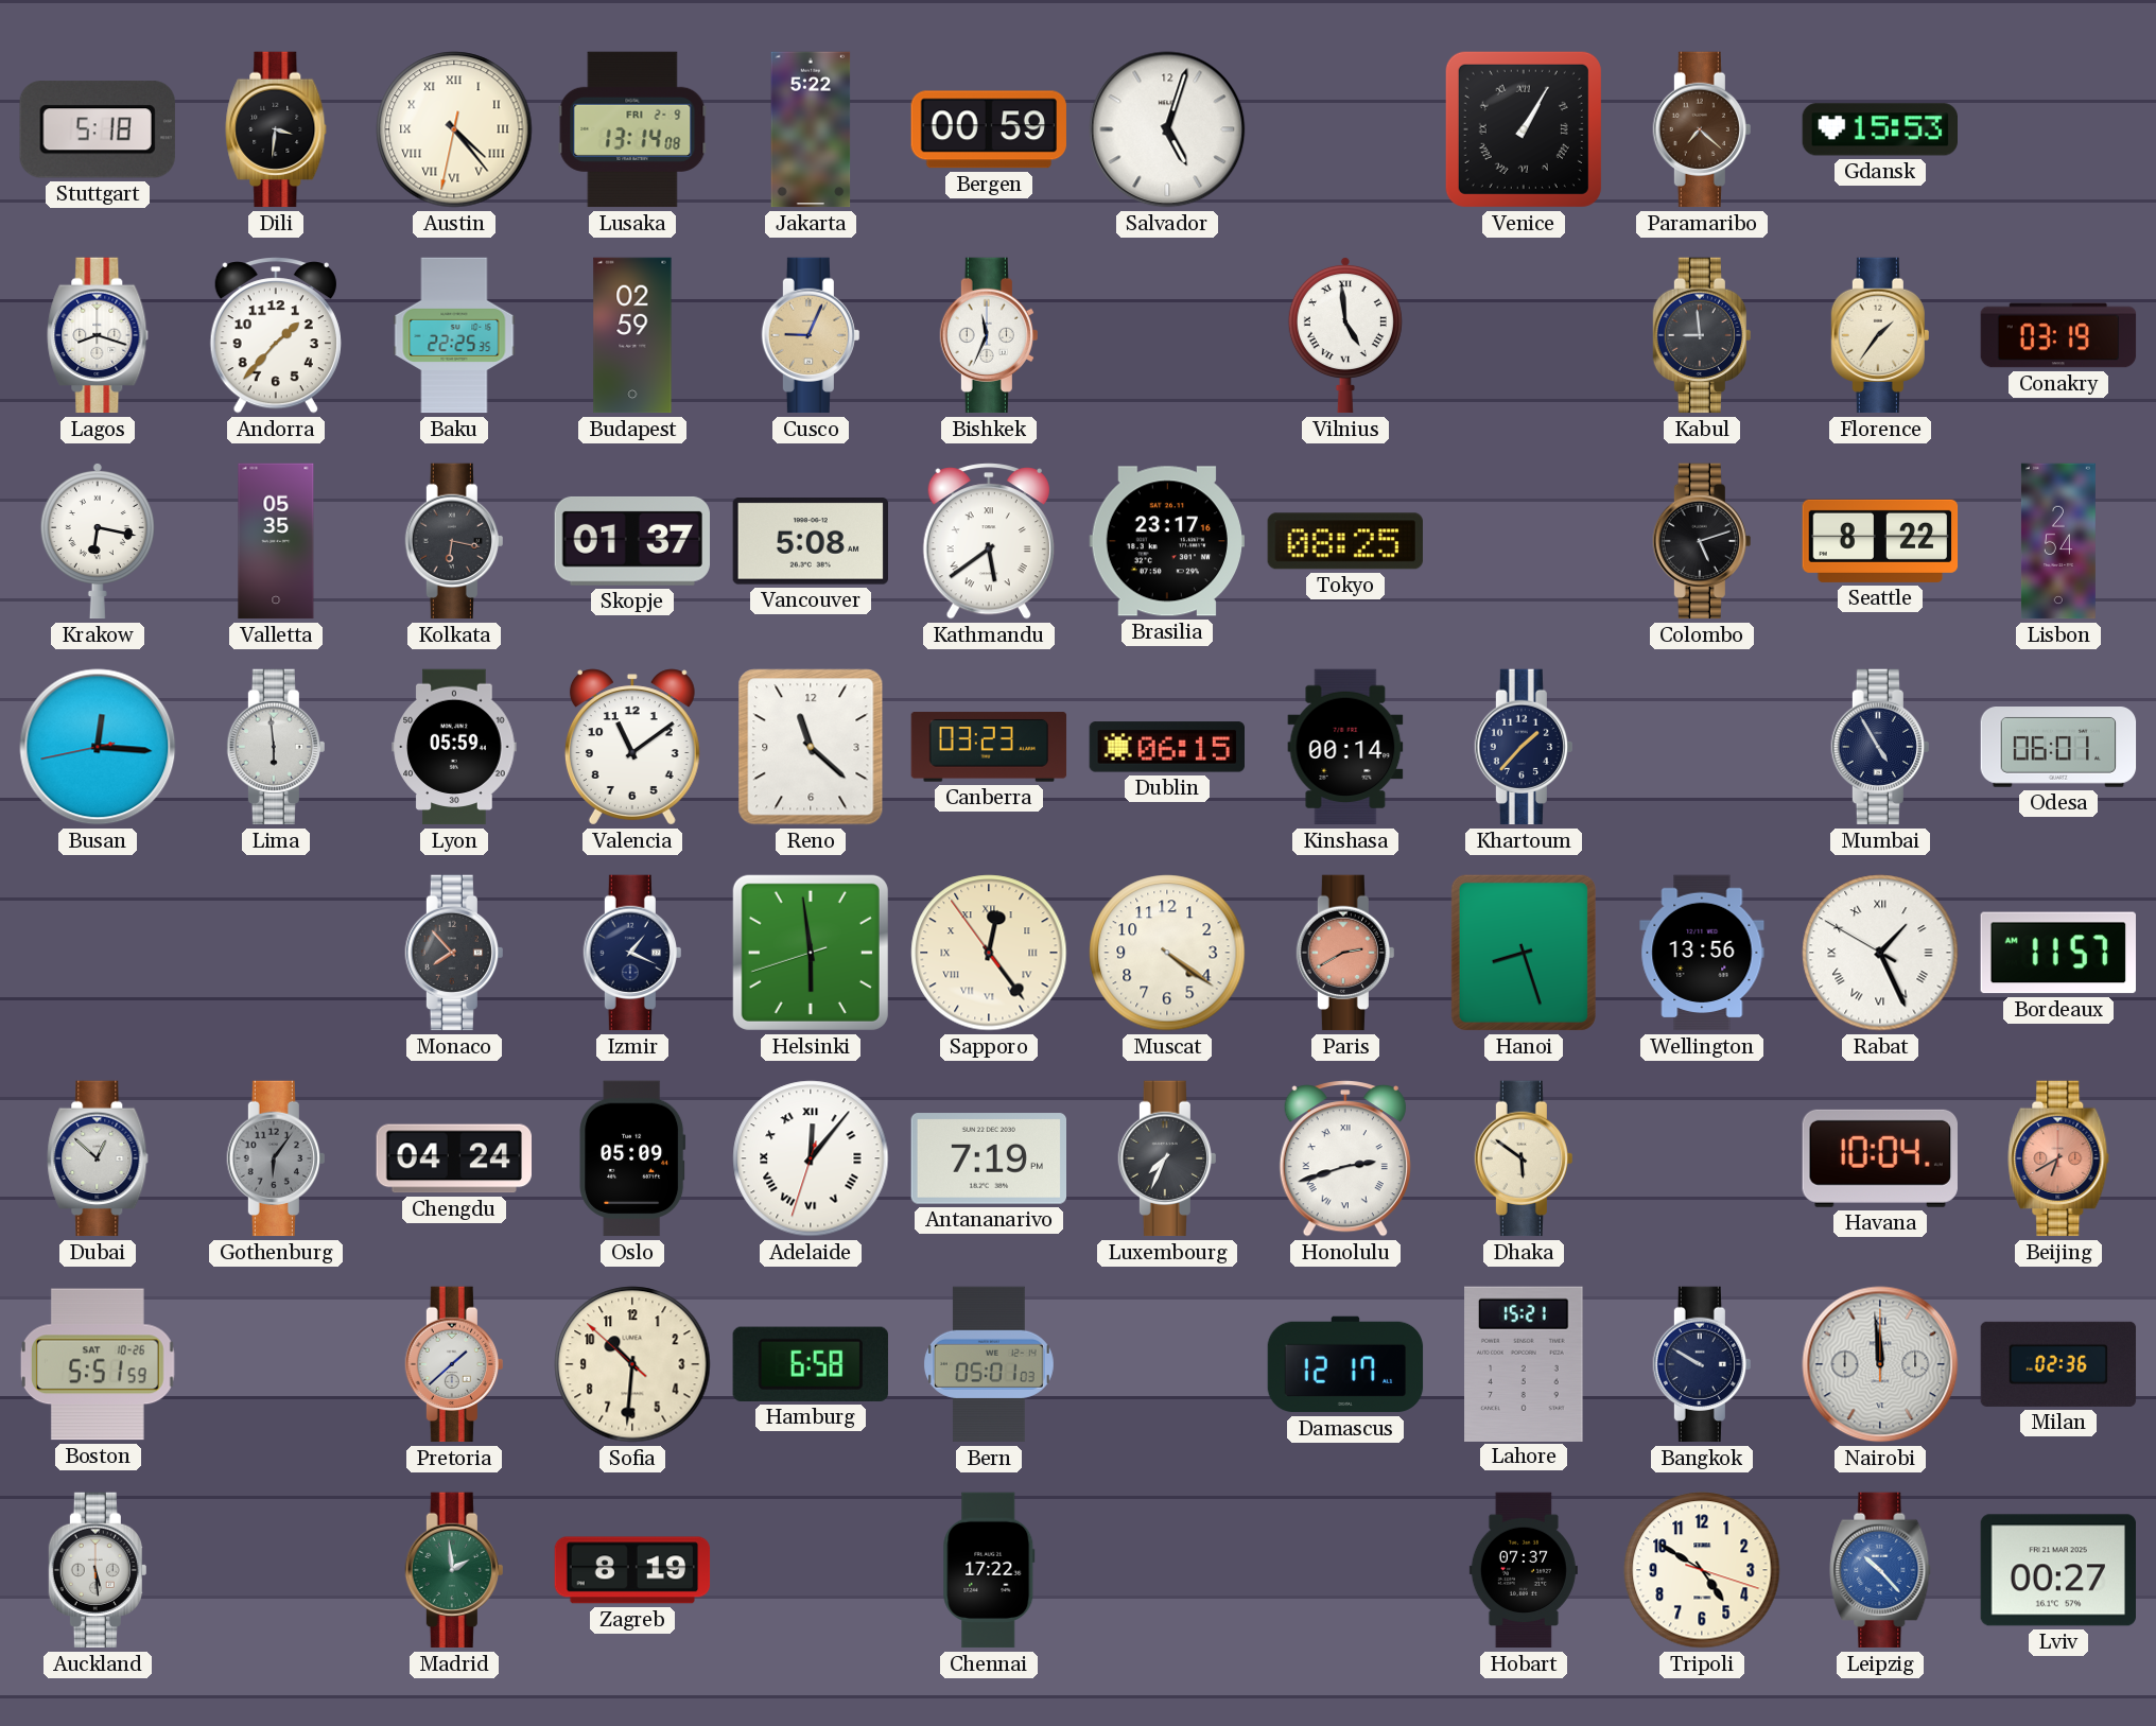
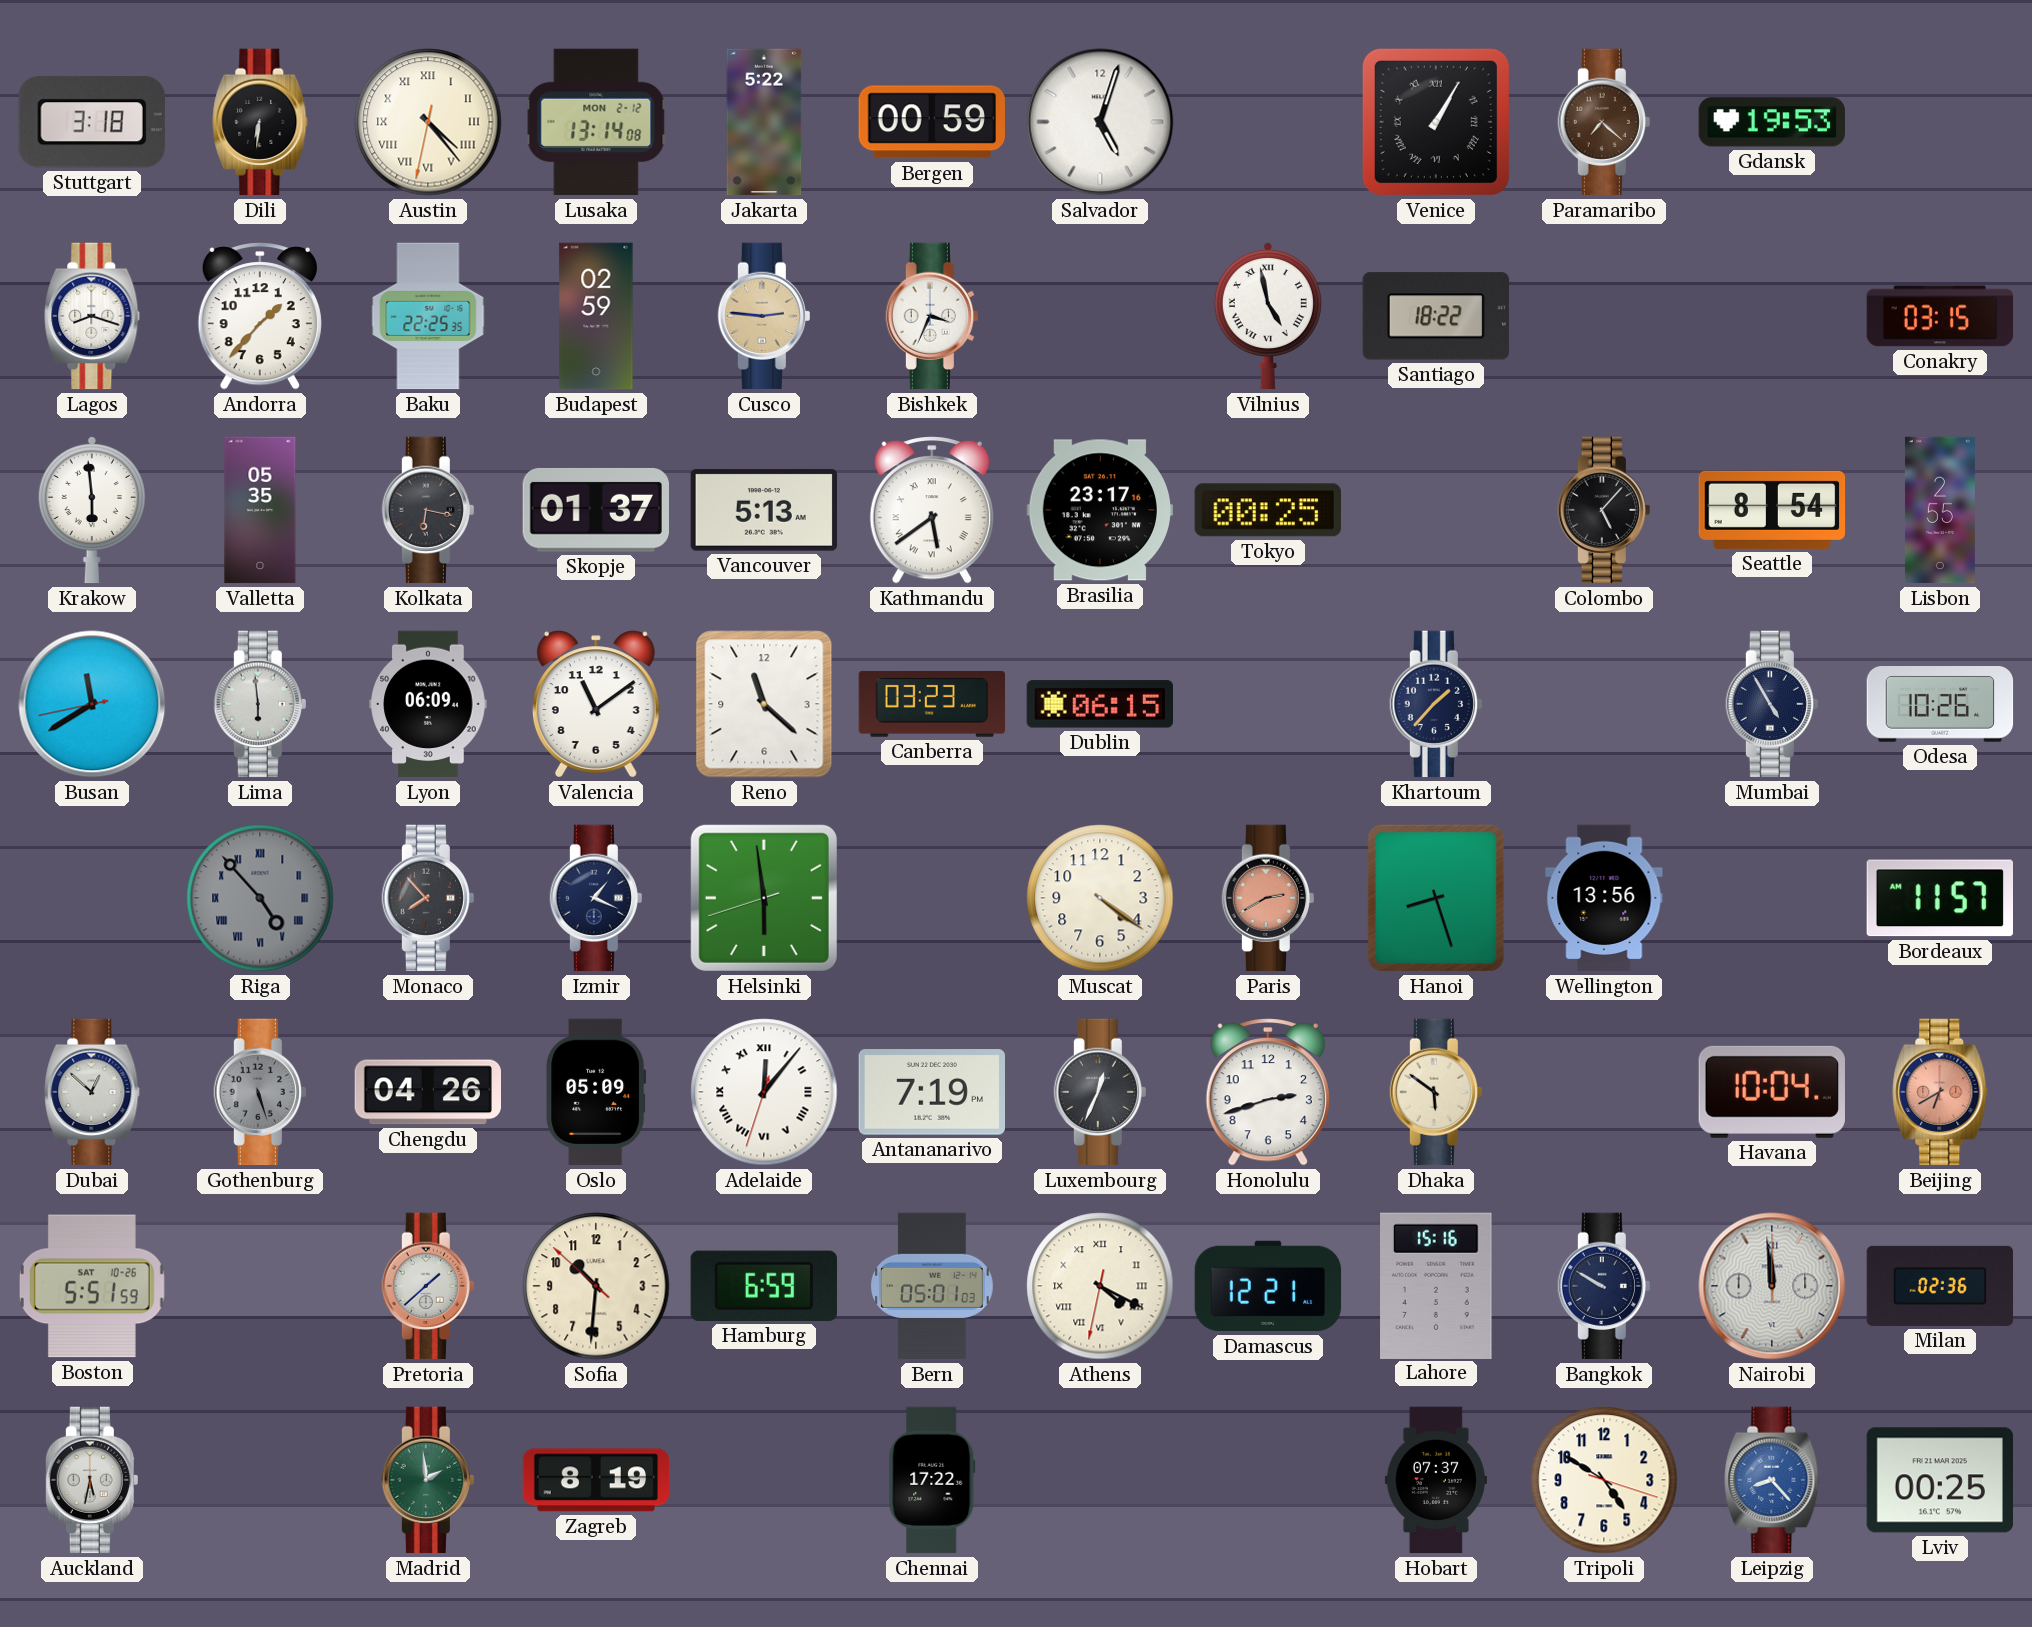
Stuttgart: 5:18 -> 3:18
Dili: 3:31 -> 6:31
Lusaka date: FRI 2-9 -> MON 2-12
Gdansk: 15:53 -> 19:53
Cusco: 9:04 -> 2:46
Bishkek: 11:34 -> 3:34
Vilnius: 4:59 -> 4:58
Santiago: none -> 18:22
Kabul: 8:59 -> none
Florence: 1:36 -> none
Conakry: 03:19 -> 03:15
Krakow: 6:17 -> 5:59
Vancouver: 5:08 -> 5:13
Tokyo: 08:25 -> 00:25
Colombo: 5:12 -> 5:07
Seattle: 8:22 -> 8:54
Lisbon: 2:54 -> 2:55
Busan: 12:15 -> 11:39
Lyon: 05:59 -> 06:09
Kinshasa: 00:14 -> none
Odesa: 06:01 -> 10:26
Riga: none -> 4:53
Sapporo: 12:23 -> none
Rabat: 1:25 -> none
Gothenburg: 6:06 -> 5:27
Chengdu: 04:24 -> 04:26
Luxembourg: 7:34 -> 12:34
Honolulu numerals: Roman -> Arabic
Hamburg: 6:58 -> 6:59
Athens: none -> 4:19
Damascus: 12:17 -> 12:21
Lahore: 15:21 -> 15:16
Auckland: 5:29 -> 5:32
Leipzig: 10:23 -> 8:23
Lviv: 00:27 -> 00:25
